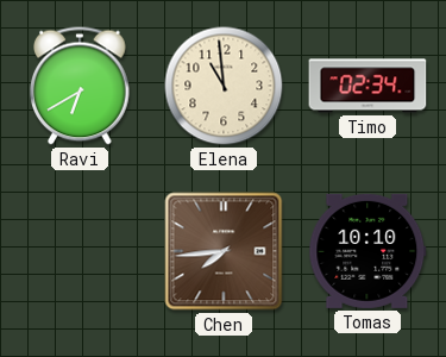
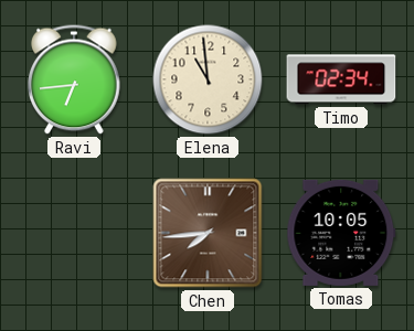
Ravi: 6:40 -> 6:44
Tomas: 10:10 -> 10:05
